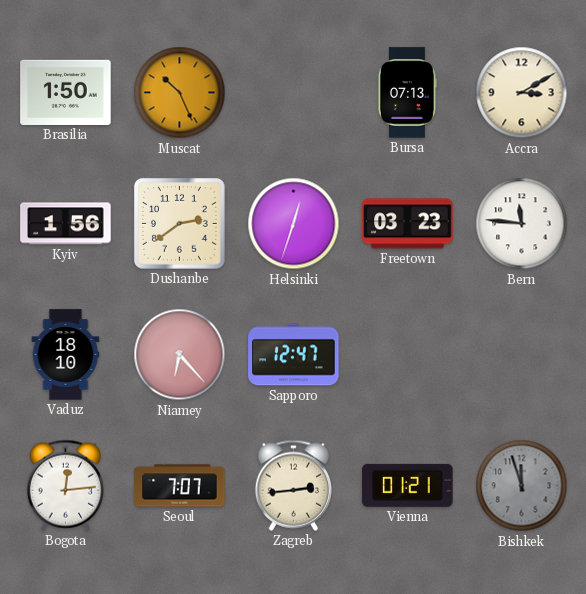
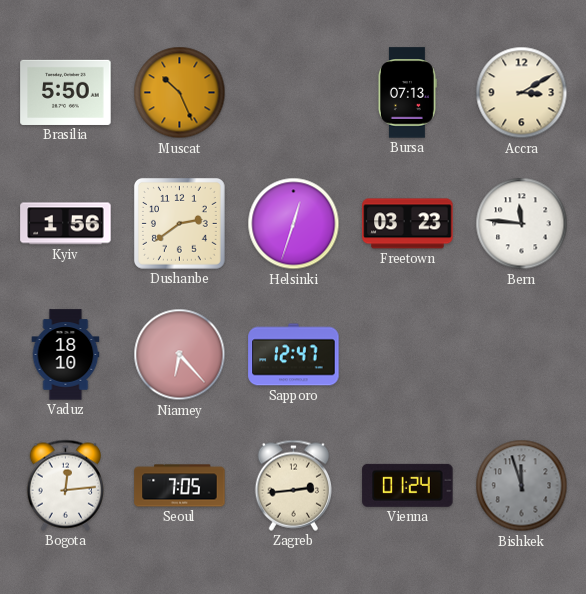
Brasilia: 1:50 -> 5:50
Seoul: 7:07 -> 7:05
Vienna: 01:21 -> 01:24
